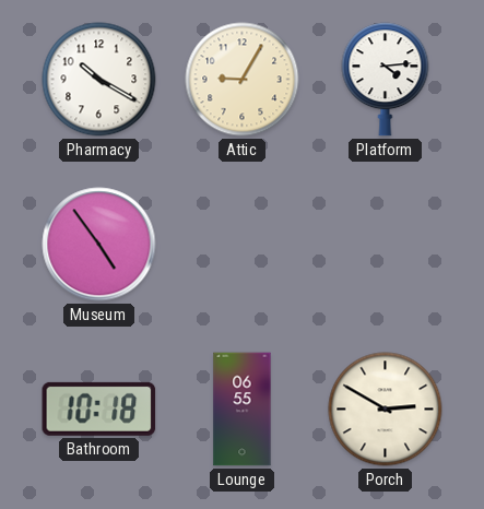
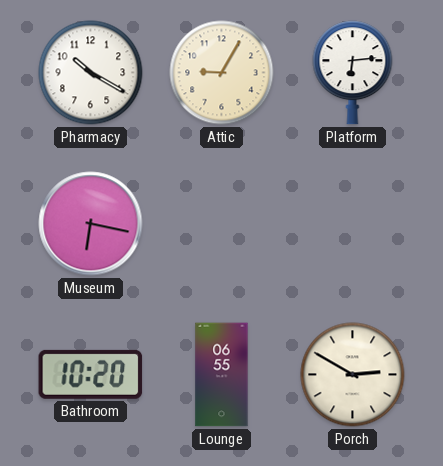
Platform: 4:14 -> 6:14
Museum: 4:54 -> 6:17
Bathroom: 10:18 -> 10:20
